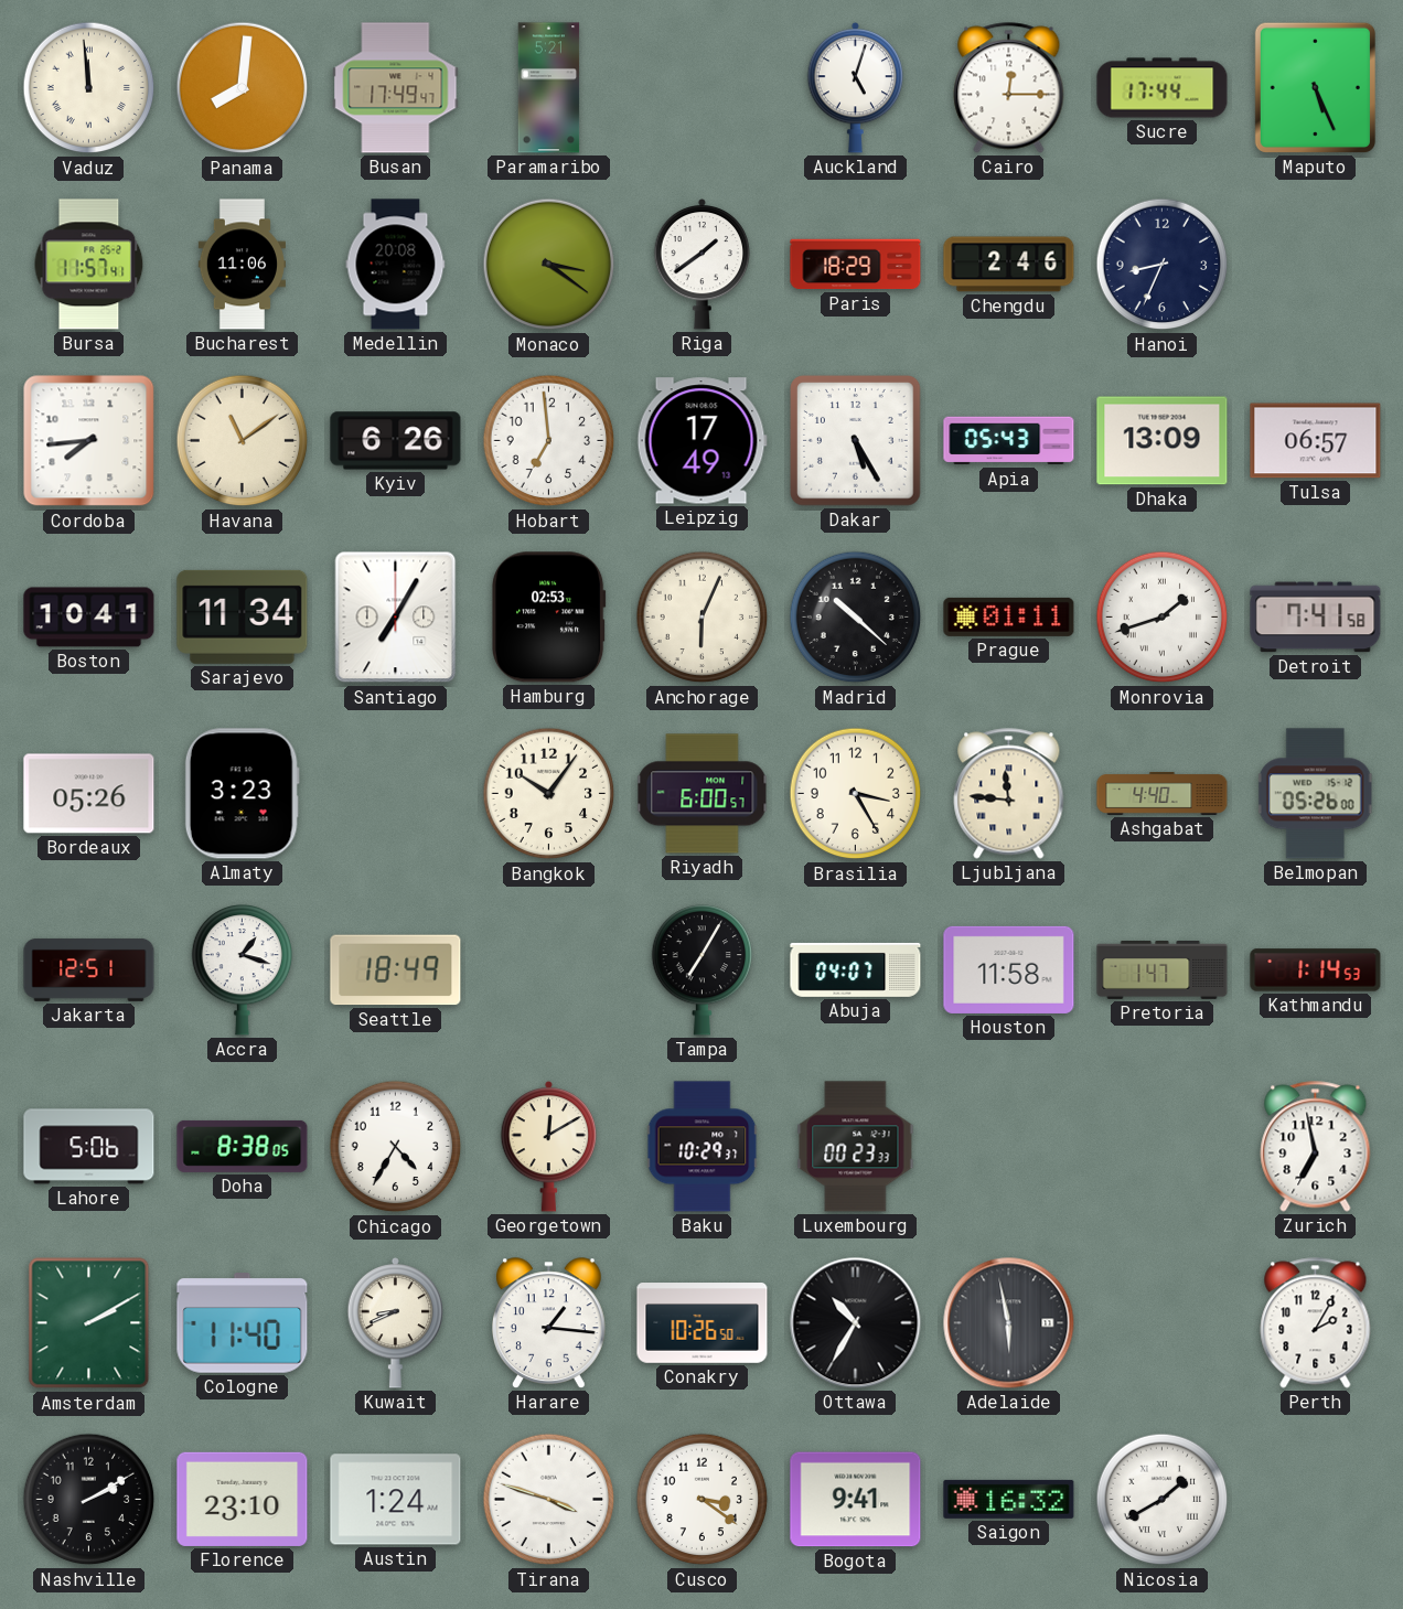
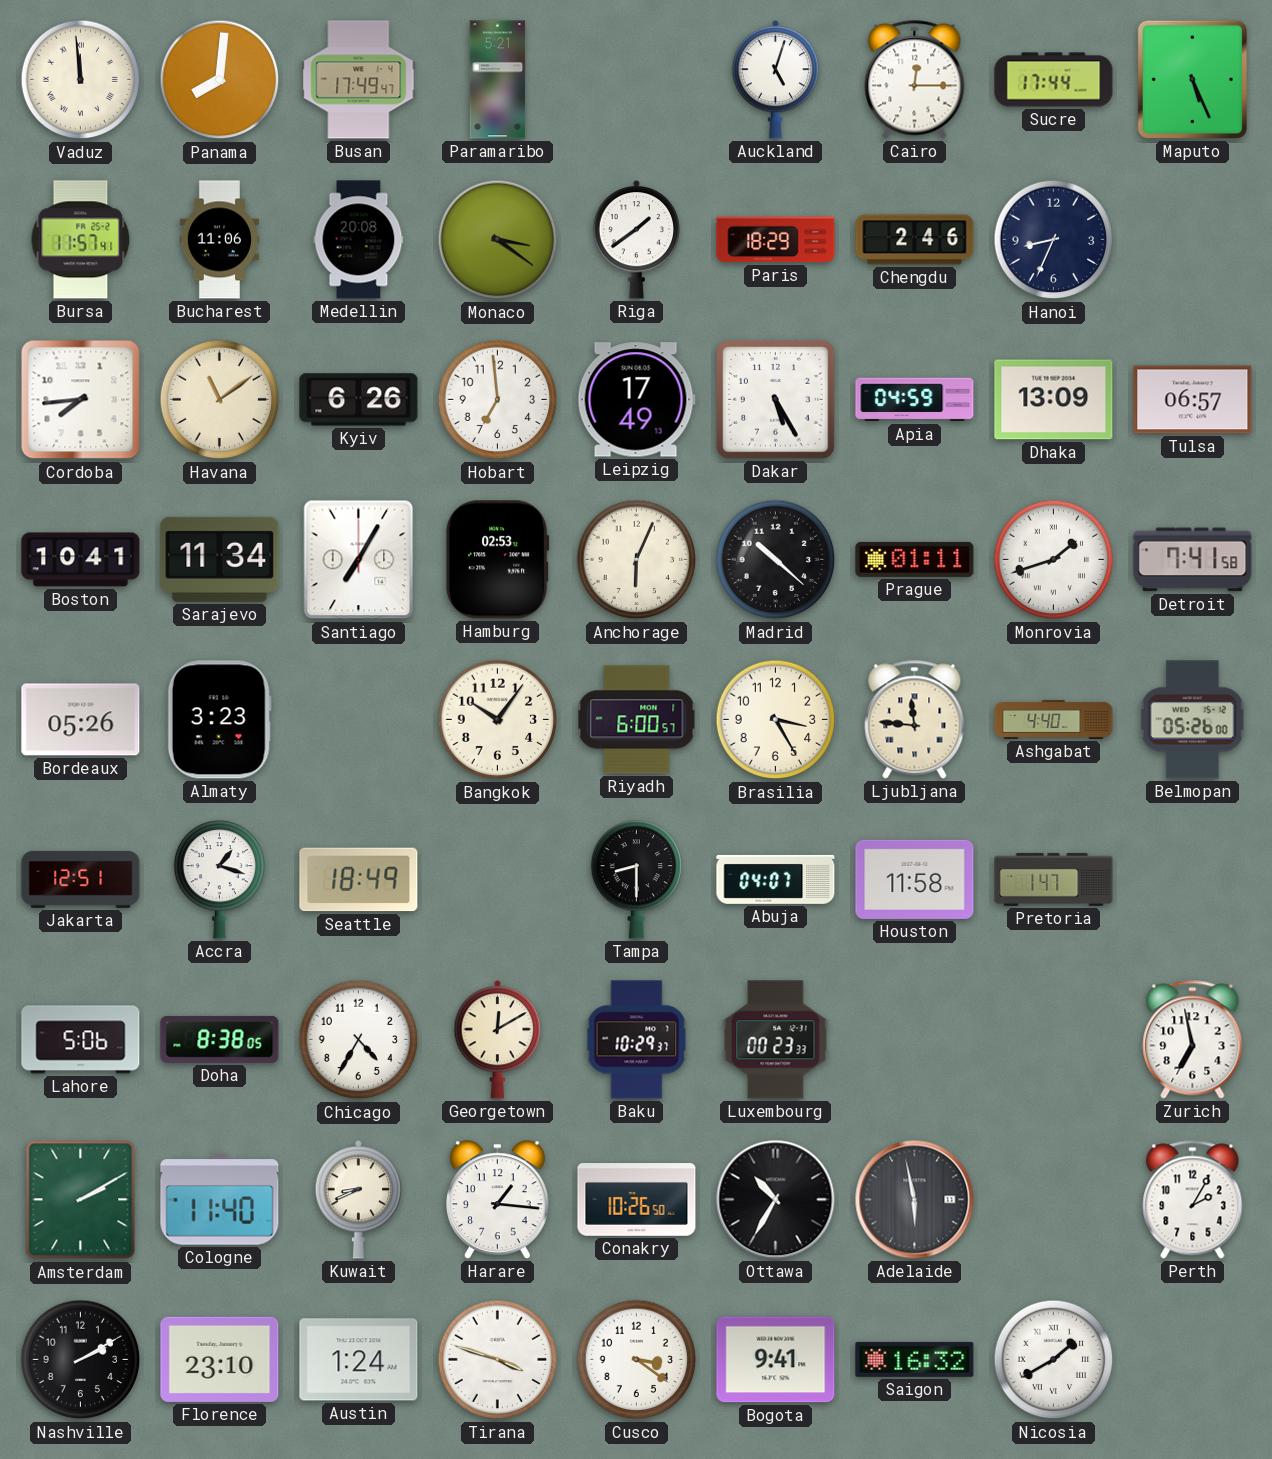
Apia: 05:43 -> 04:59
Tampa: 7:05 -> 8:30
Kathmandu: 1:14 -> none
